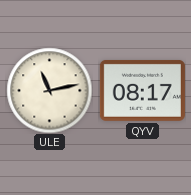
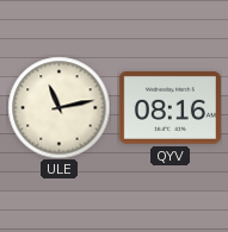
QYV: 08:17 -> 08:16
